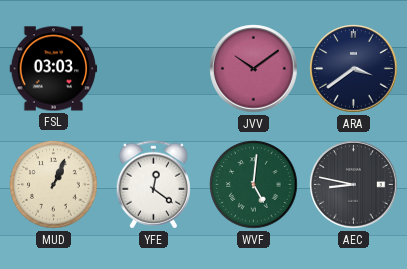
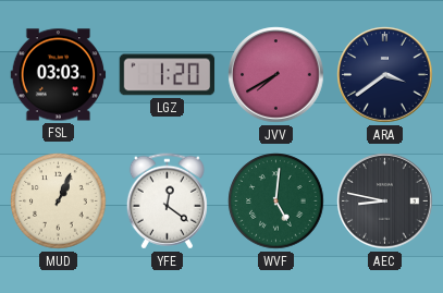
LGZ: none -> 1:20
JVV: 10:09 -> 7:40
